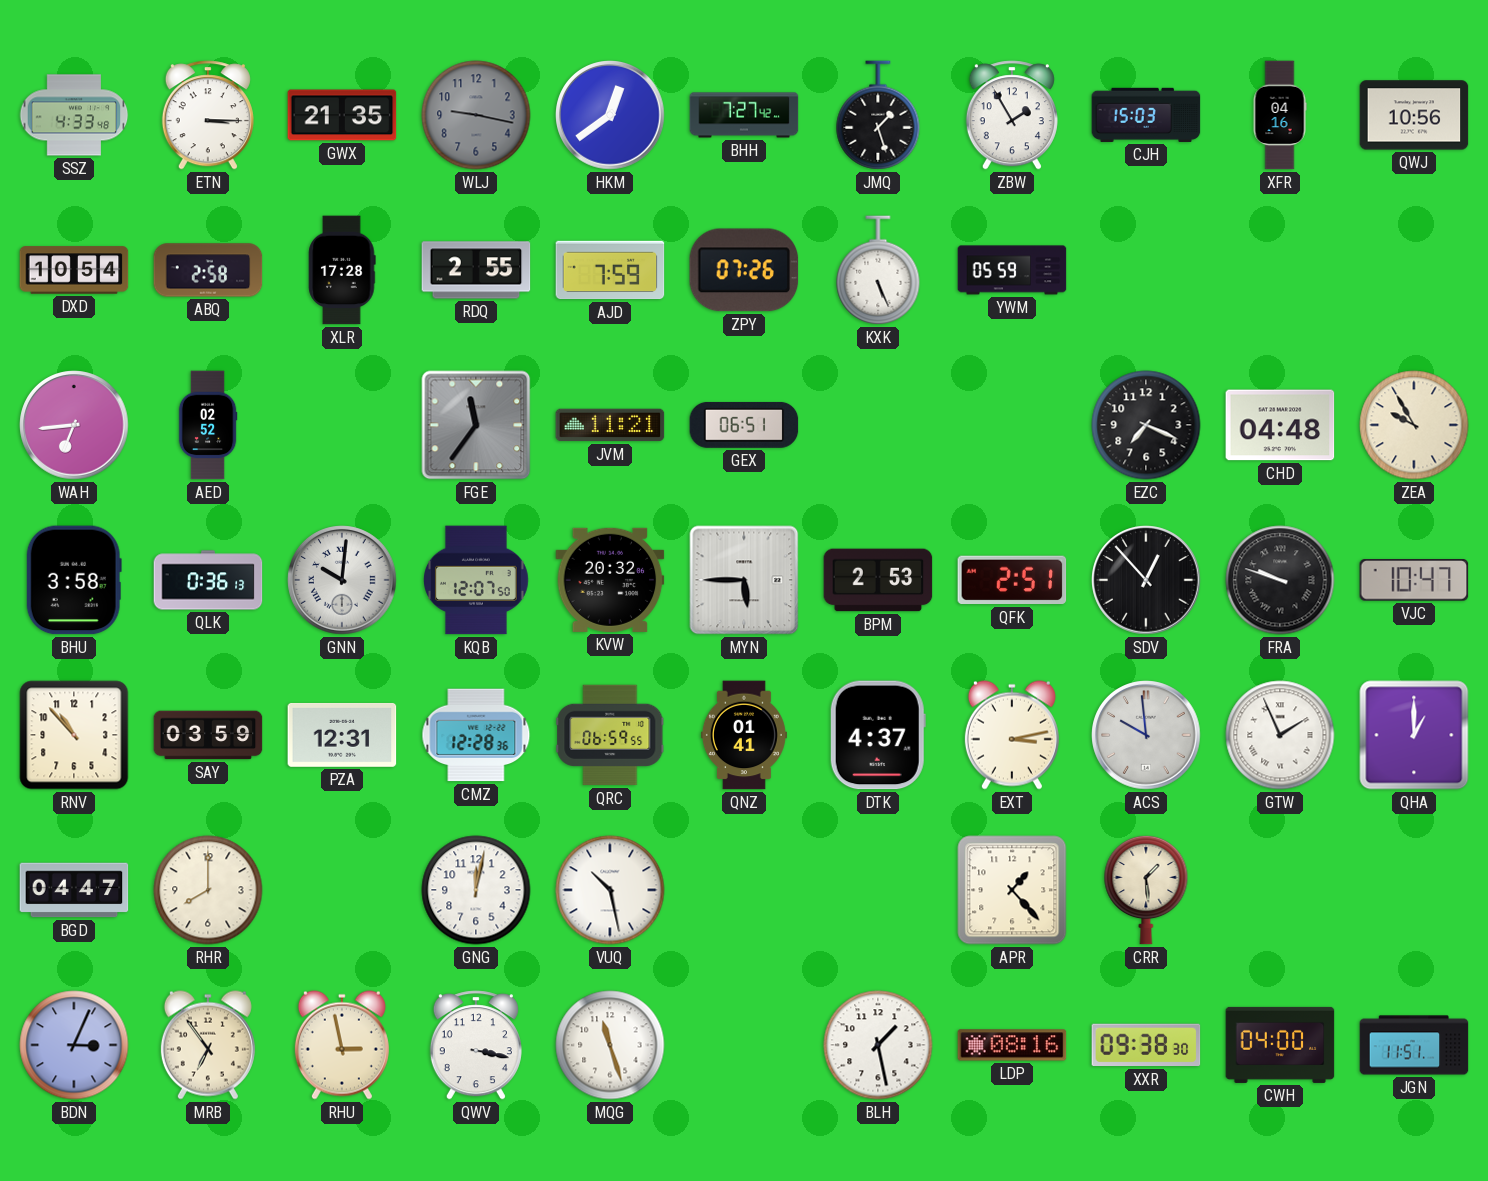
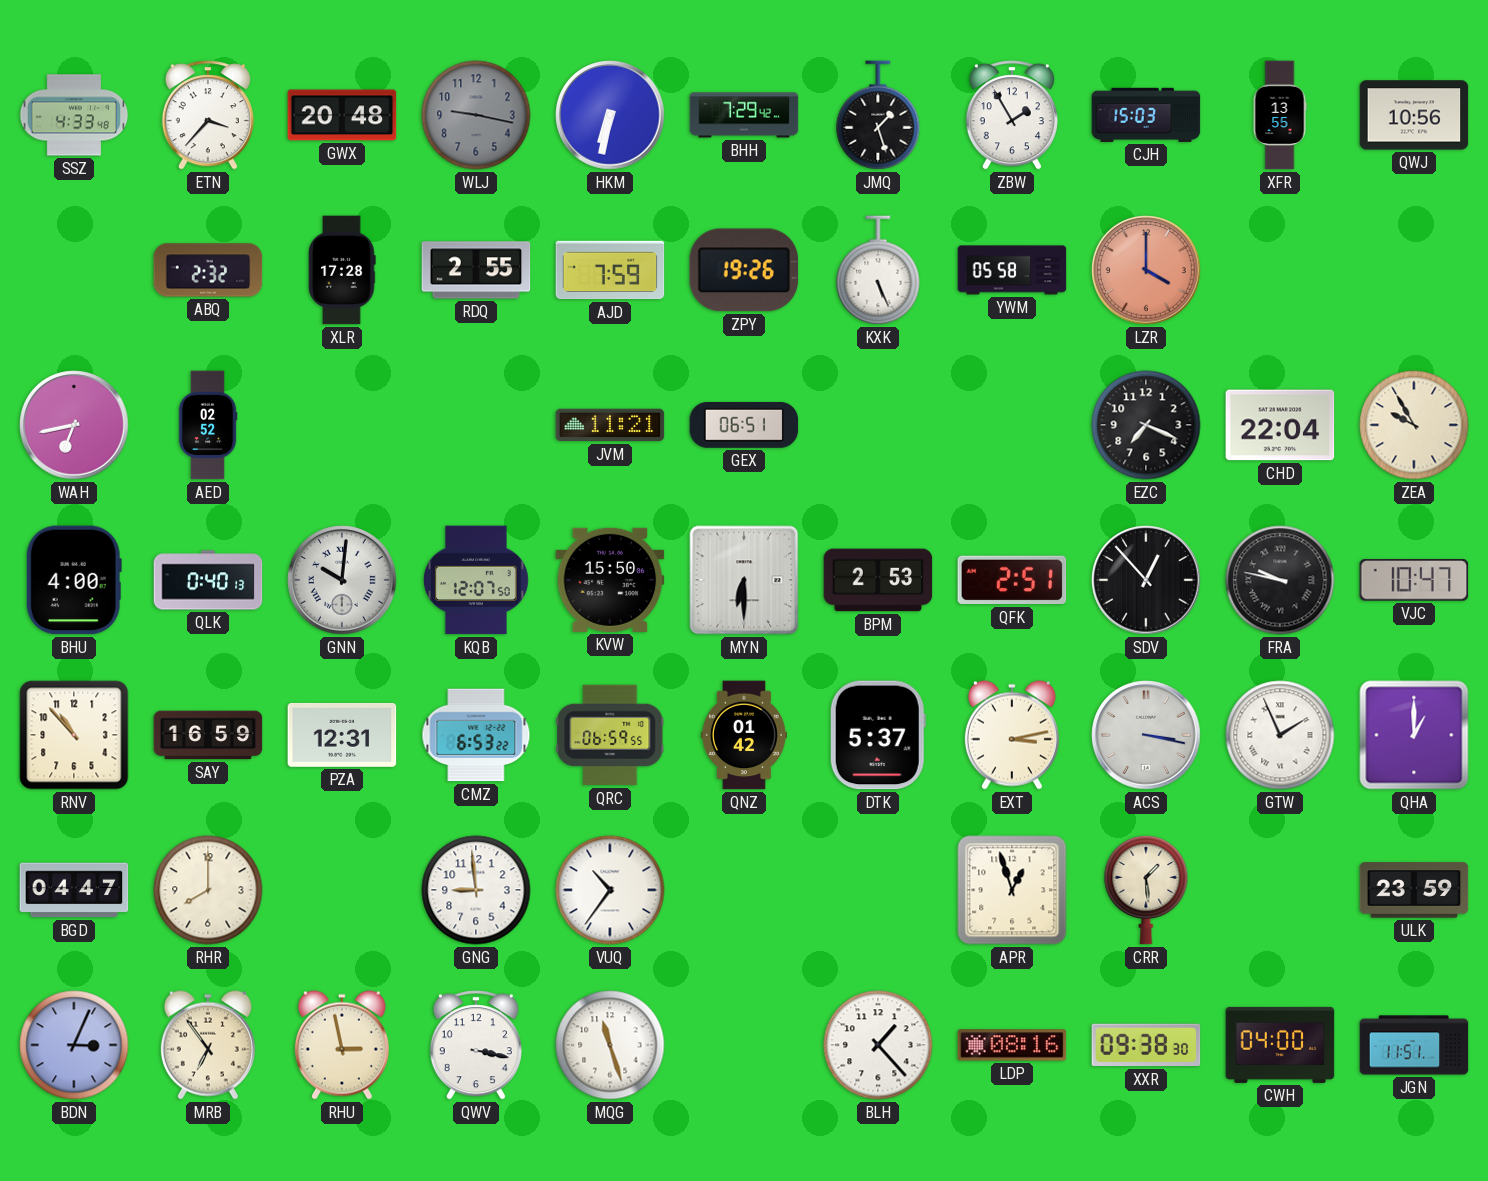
ETN: 3:15 -> 3:37
GWX: 21:35 -> 20:48
HKM: 12:39 -> 6:32
BHH: 7:27 -> 7:29
XFR: 04:16 -> 13:55
DXD: 10:54 -> none
ABQ: 2:58 -> 2:32
ZPY: 07:26 -> 19:26
YWM: 05:59 -> 05:58
LZR: none -> 4:00
WAH: 6:44 -> 6:43
FGE: 11:36 -> none
CHD: 04:48 -> 22:04
BHU: 3:58 -> 4:00
QLK: 0:36 -> 0:40
KVW: 20:32 -> 15:50
MYN: 5:45 -> 6:30
FRA: 9:48 -> 9:47
SAY: 03:59 -> 16:59
CMZ: 12:28 -> 6:53
QNZ: 01:41 -> 01:42
DTK: 4:37 -> 5:37
ACS: 9:59 -> 3:17
GNG: 12:02 -> 8:59
VUQ: 10:28 -> 10:36
APR: 1:23 -> 12:57
ULK: none -> 23:59
BLH: 1:28 -> 1:23
